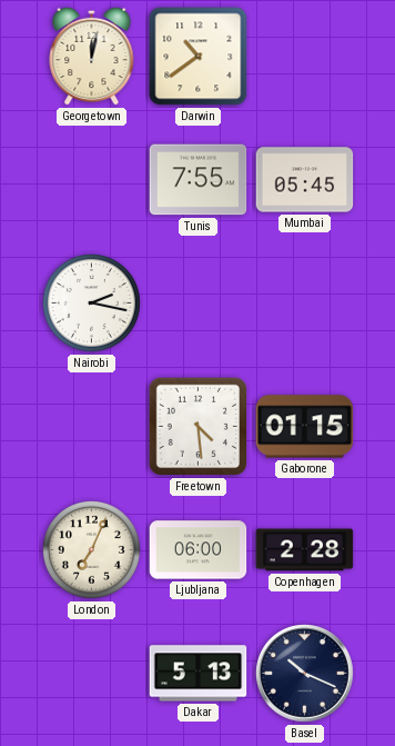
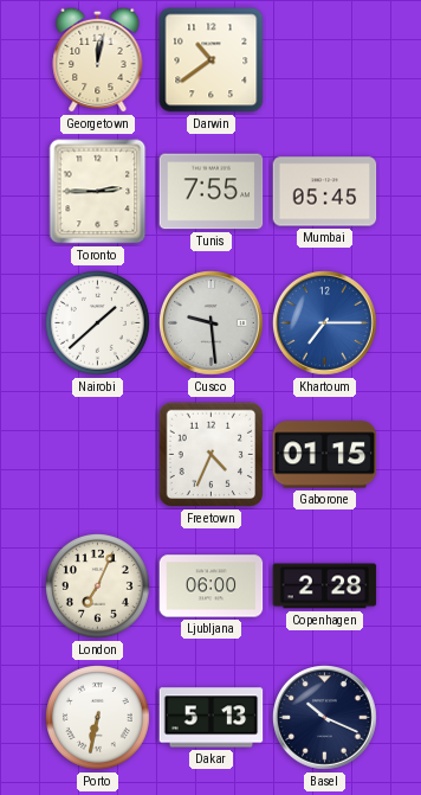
Toronto: none -> 2:45
Nairobi: 2:17 -> 1:38
Cusco: none -> 9:29
Khartoum: none -> 7:15
Freetown: 4:29 -> 4:34
Porto: none -> 6:32
